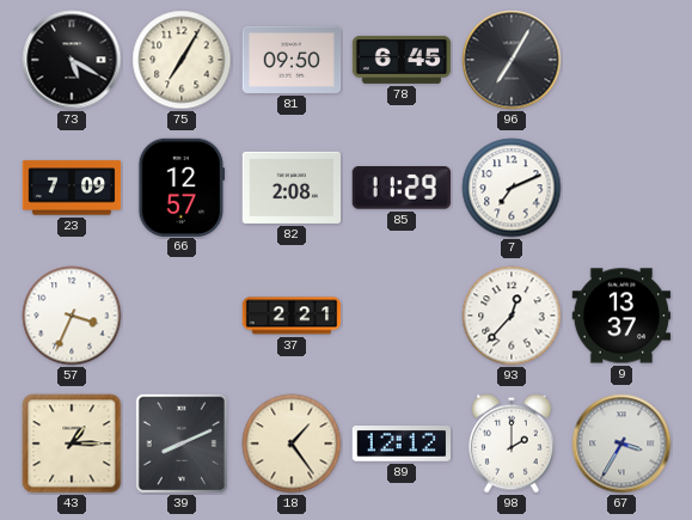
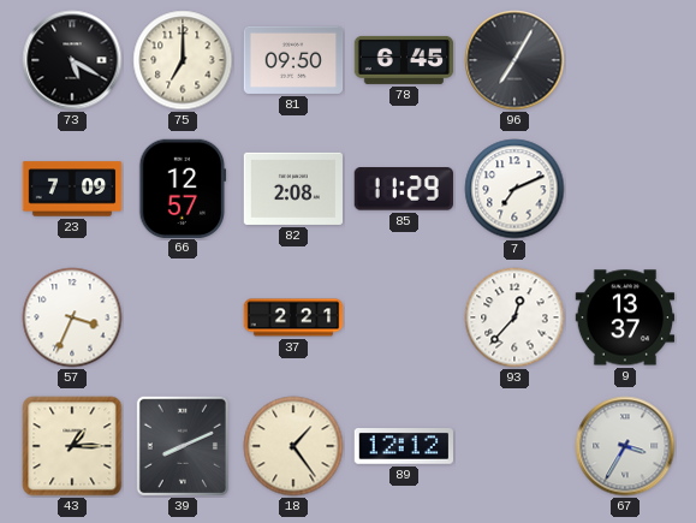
75: 7:05 -> 7:00
98: 2:00 -> none
